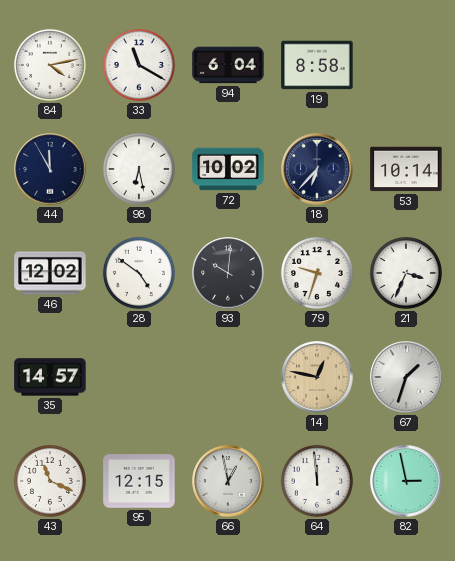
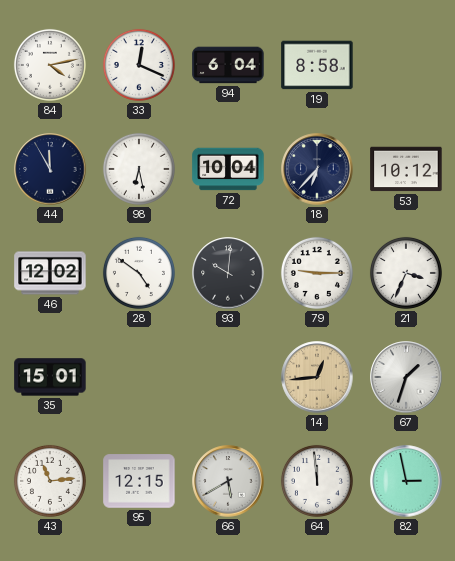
33: 11:20 -> 12:19
72: 10:02 -> 10:04
53: 10:14 -> 10:12
79: 9:33 -> 9:15
35: 14:57 -> 15:01
14: 12:47 -> 12:44
43: 11:19 -> 11:14
66: 12:58 -> 5:40
